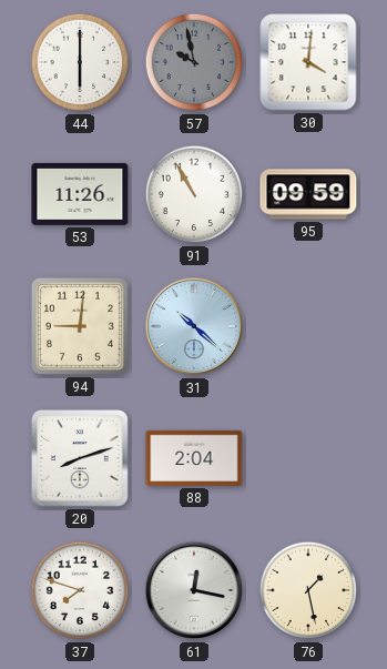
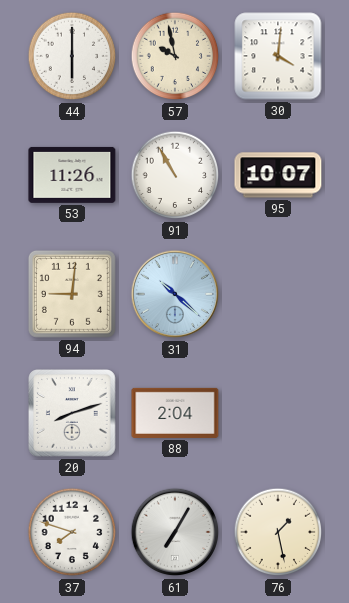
57 dial: grey -> cream
95: 09:59 -> 10:07
61: 12:17 -> 7:05
